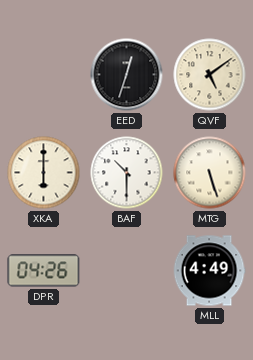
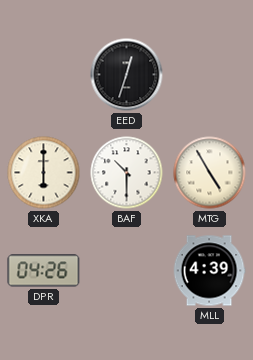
QVF: 5:09 -> none
MTG: 5:27 -> 4:55
MLL: 4:49 -> 4:39
